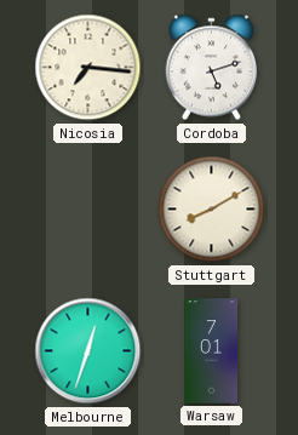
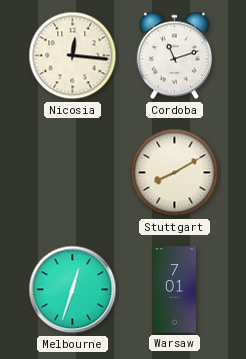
Nicosia: 7:16 -> 12:16
Cordoba: 5:12 -> 11:12
